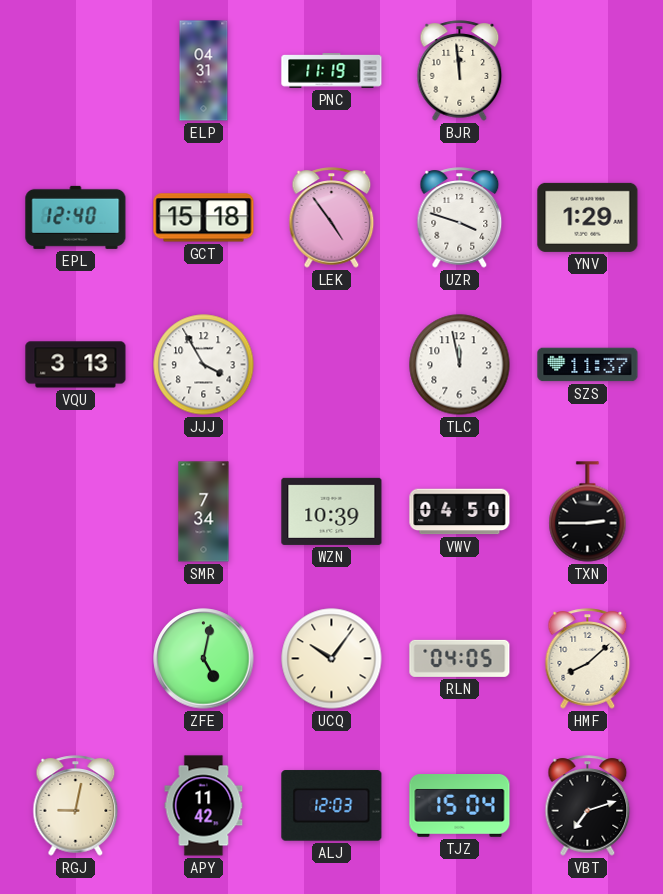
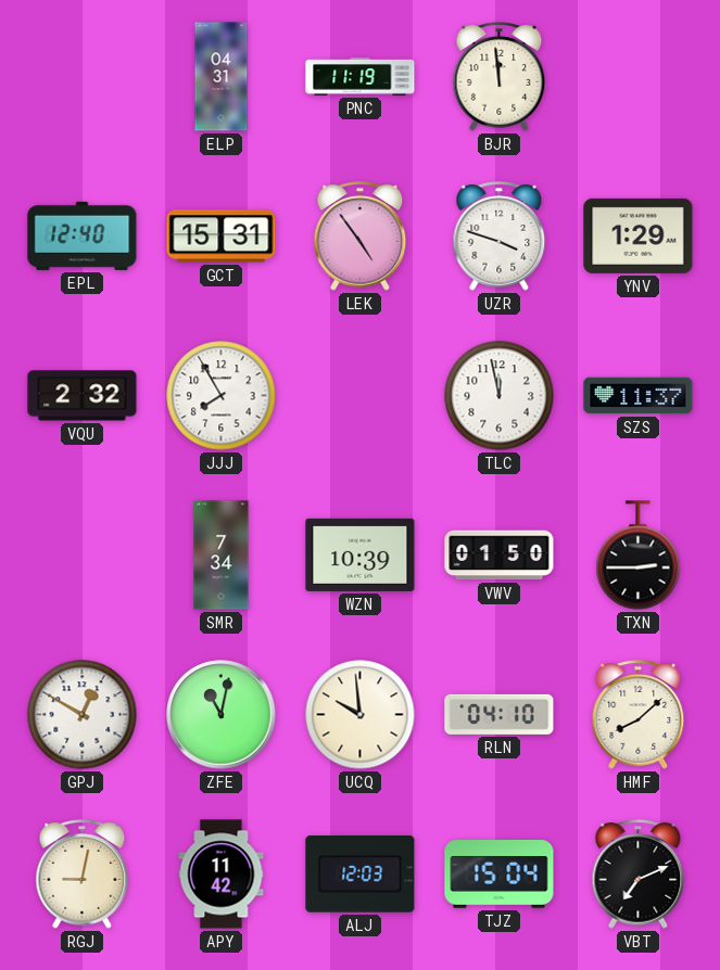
GCT: 15:18 -> 15:31
VQU: 3:13 -> 2:32
JJJ: 3:55 -> 7:55
VWV: 04:50 -> 01:50
GPJ: none -> 12:50
ZFE: 5:02 -> 11:02
UCQ: 10:06 -> 9:59
RLN: 04:05 -> 04:10
VBT: 7:12 -> 7:11
